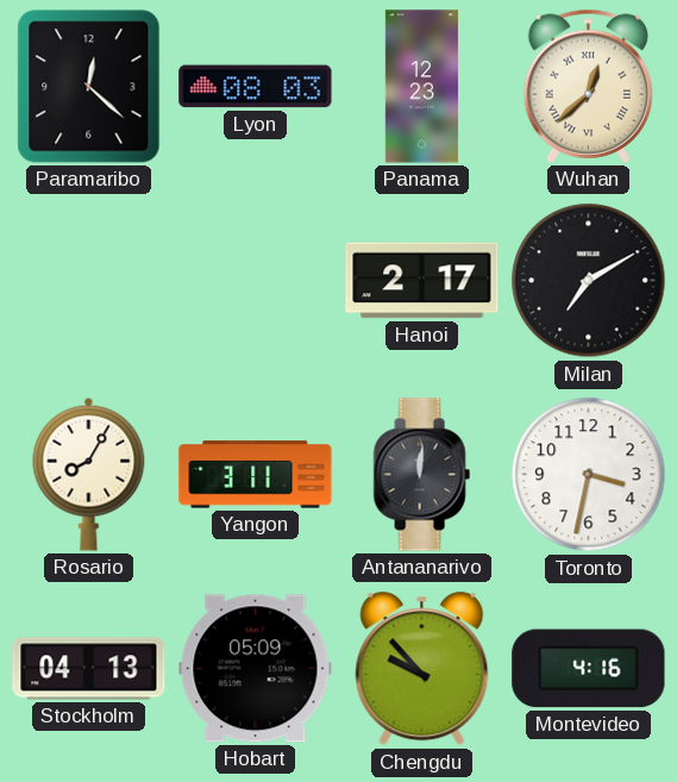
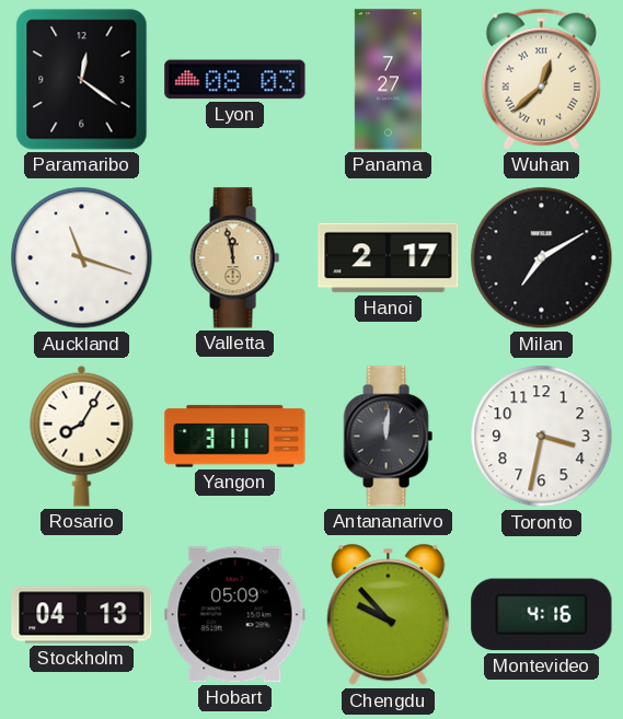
Paramaribo: 12:22 -> 12:21
Panama: 12:23 -> 7:27
Auckland: none -> 11:18
Valletta: none -> 11:58
